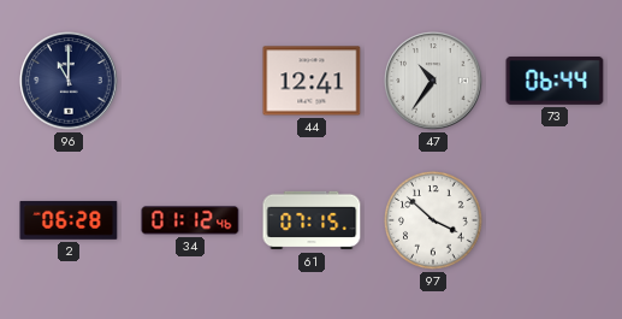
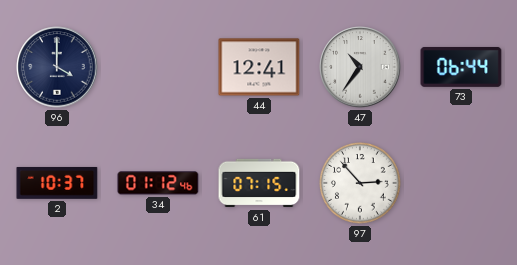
96: 11:00 -> 4:00
2: 06:28 -> 10:37
97: 3:52 -> 2:53
